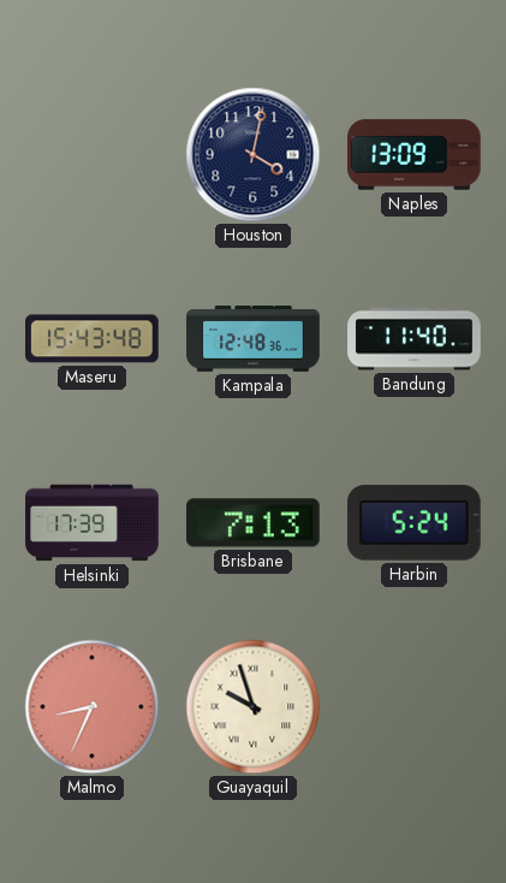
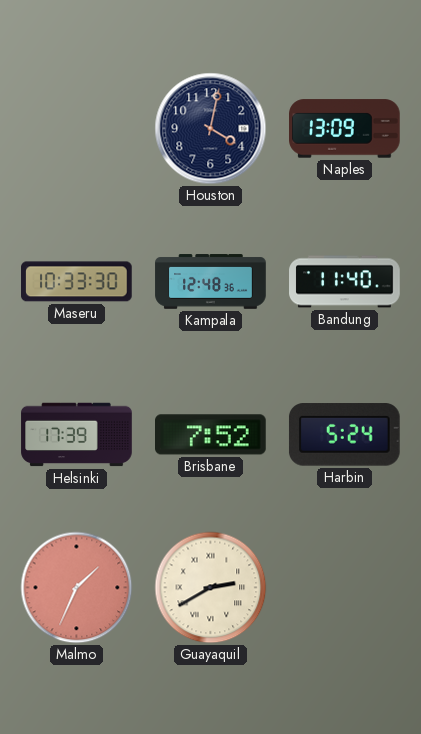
Maseru: 15:43 -> 10:33
Brisbane: 7:13 -> 7:52
Malmo: 8:34 -> 1:34
Guayaquil: 9:57 -> 2:40
